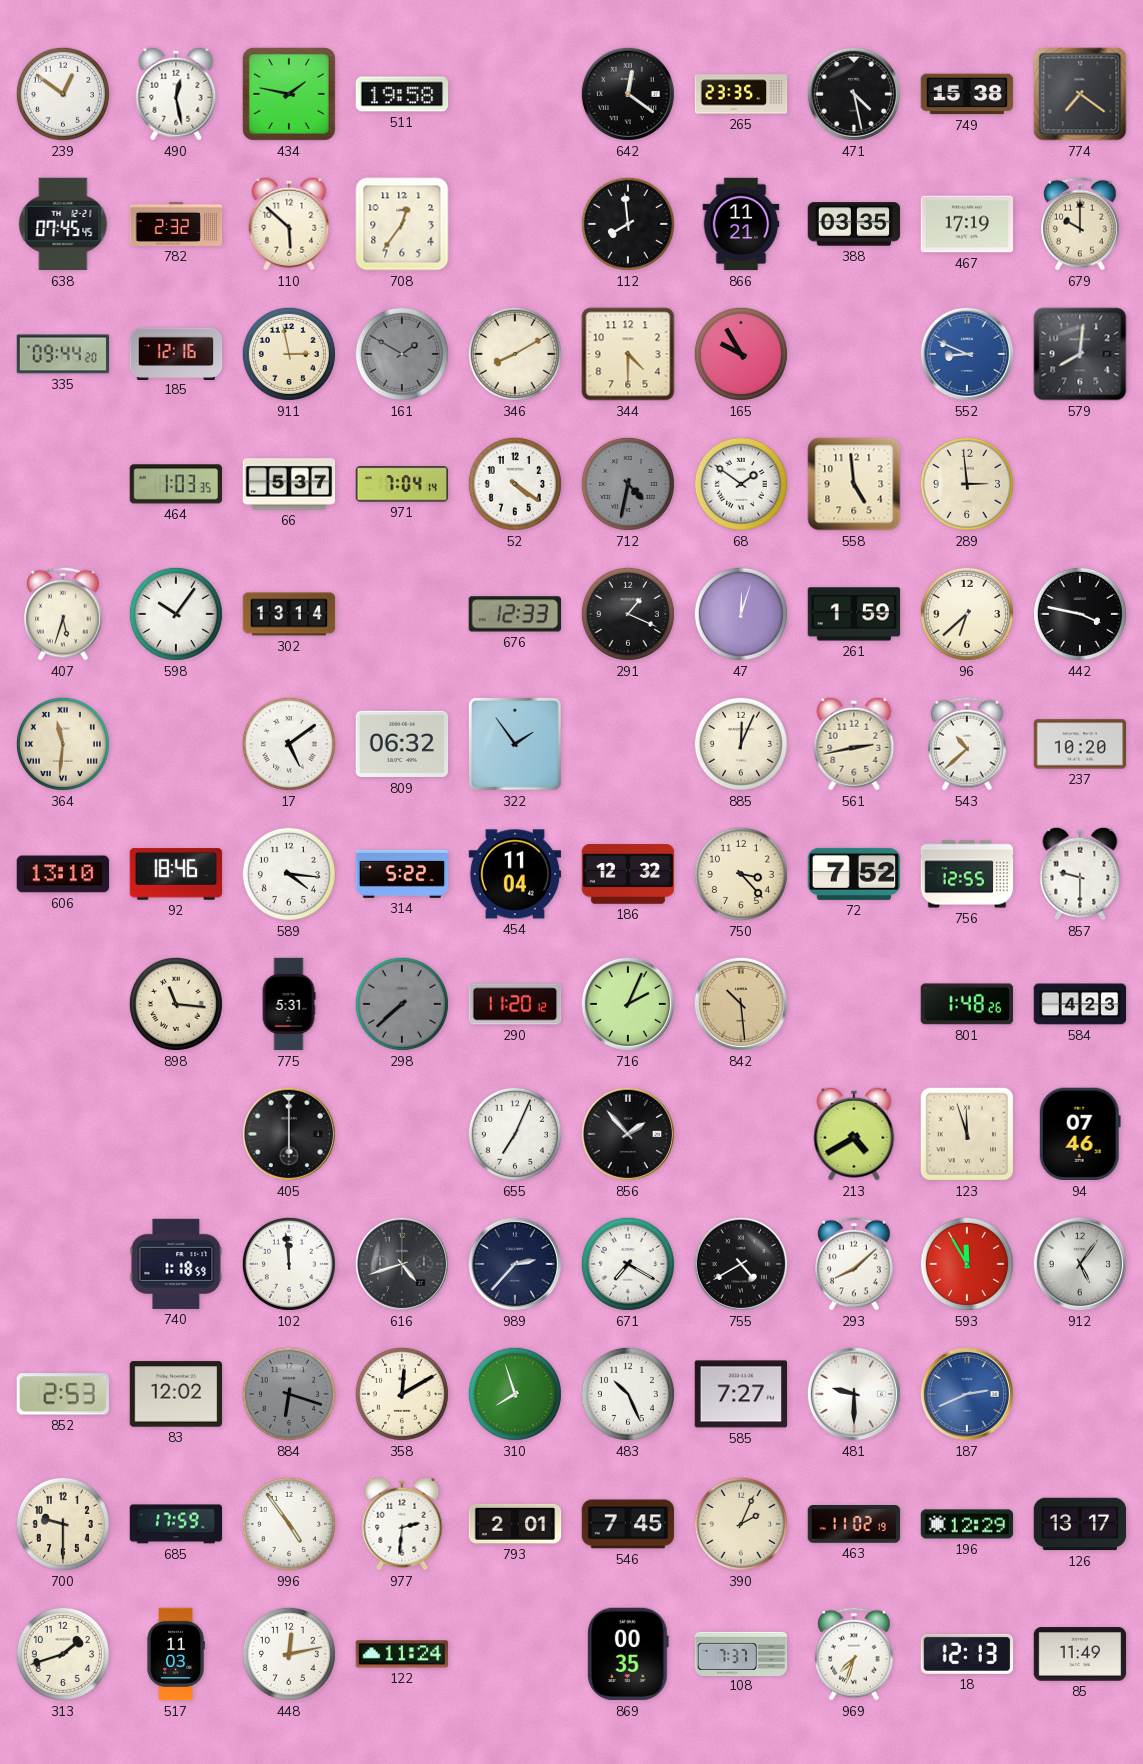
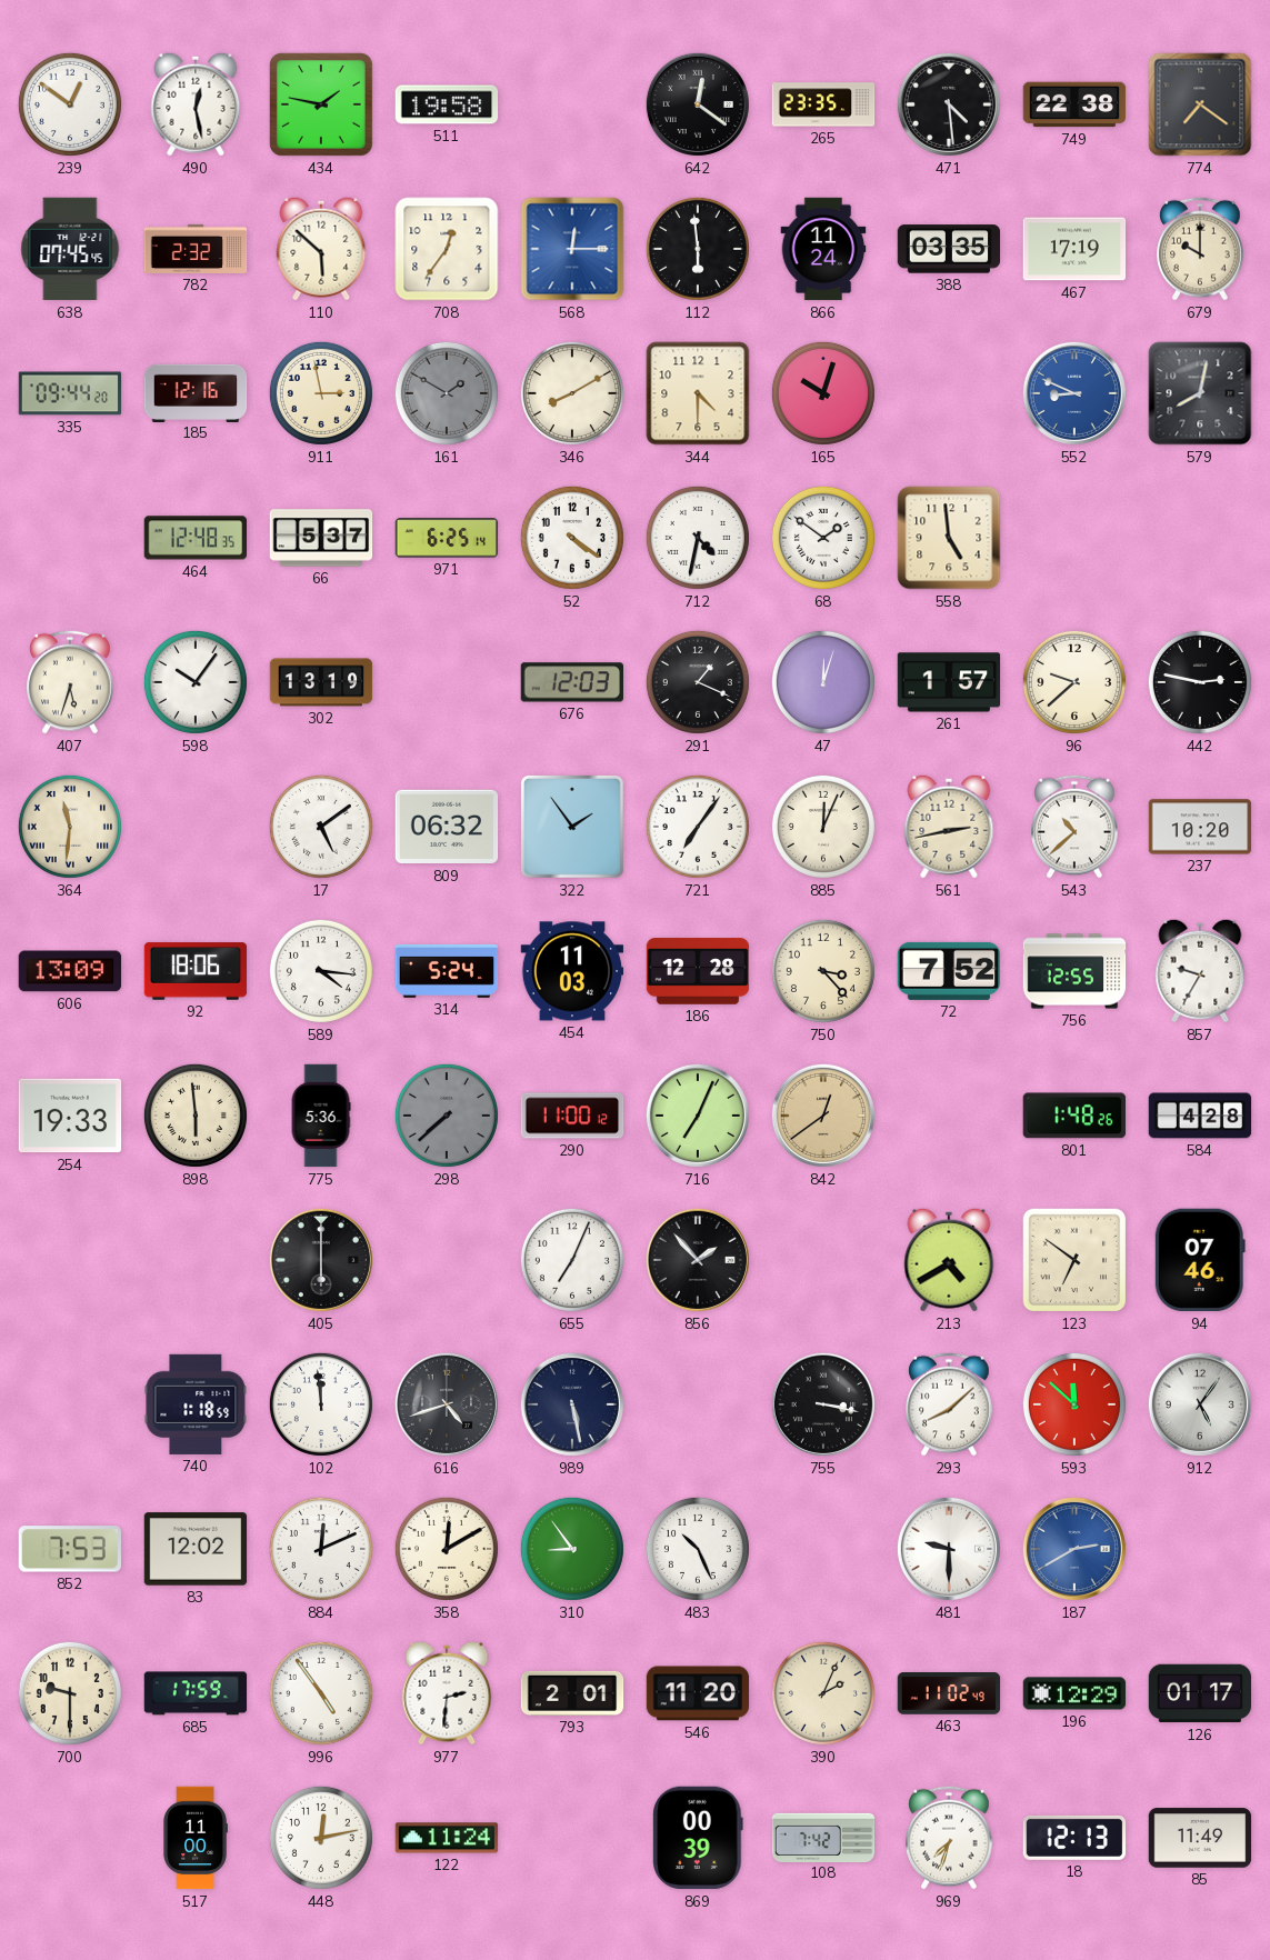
471: 4:28 -> 4:29
749: 15:38 -> 22:38
568: none -> 12:15
112: 7:59 -> 5:59
866: 11:21 -> 11:24
165: 9:55 -> 10:03
579: 8:01 -> 8:02
464: 1:03 -> 12:48
971: 7:04 -> 6:25
712 dial: grey -> white
289: 2:59 -> none
302: 13:14 -> 13:19
676: 12:33 -> 12:03
261: 1:59 -> 1:57
96: 6:38 -> 9:38
442: 3:47 -> 2:47
721: none -> 7:06
606: 13:10 -> 13:09
92: 18:46 -> 18:06
314: 5:22 -> 5:24
454: 11:04 -> 11:03
186: 12:32 -> 12:28
857: 9:30 -> 9:35
254: none -> 19:33
898: 11:16 -> 5:59
775: 5:31 -> 5:36
290: 11:20 -> 11:00
716: 2:04 -> 7:04
842: 10:29 -> 12:39
584: 4:23 -> 4:28
123: 11:57 -> 6:51
989: 2:37 -> 5:28
671: 7:20 -> none
755: 4:40 -> 3:17
593: 11:55 -> 11:52
852: 2:53 -> 7:53
884: 6:18 -> 12:11
884 dial: grey -> white
310: 7:57 -> 8:54
585: 7:27 -> none
187: 2:41 -> 2:40
546: 7:45 -> 11:20
463: 11:02:19 -> 11:02:49
126: 13:17 -> 01:17
313: 1:42 -> none
517: 11:03 -> 11:00
869: 00:35 -> 00:39
108: 7:37 -> 7:42
